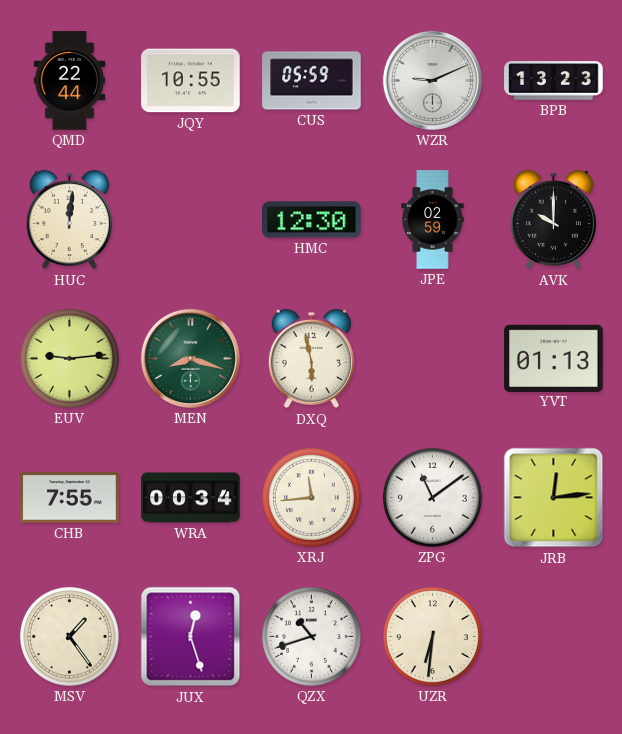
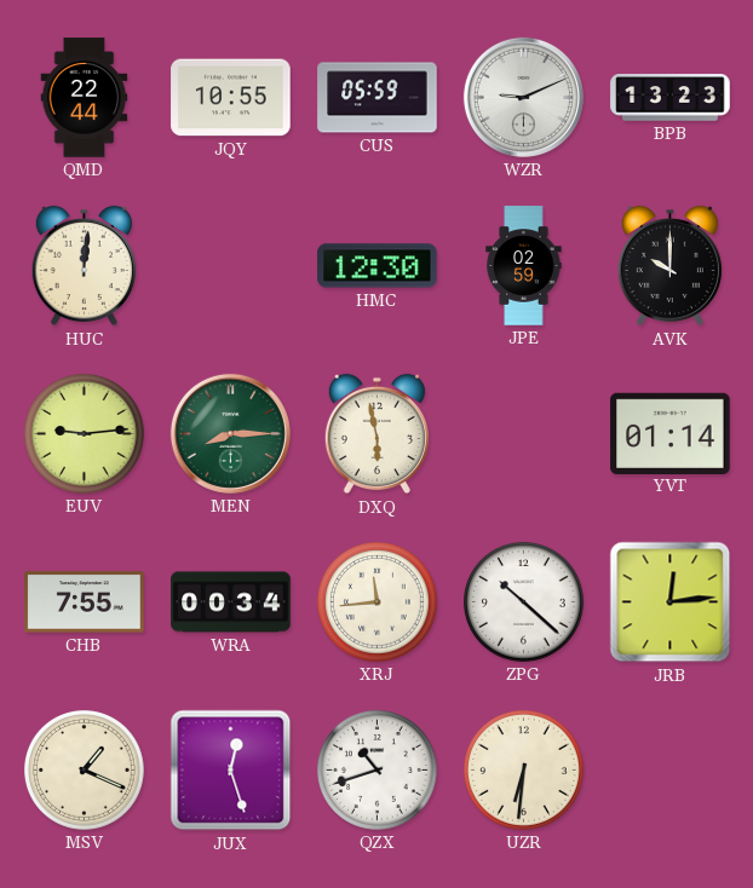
MEN: 8:18 -> 8:15
YVT: 01:13 -> 01:14
ZPG: 11:09 -> 10:22
MSV: 1:24 -> 1:19
